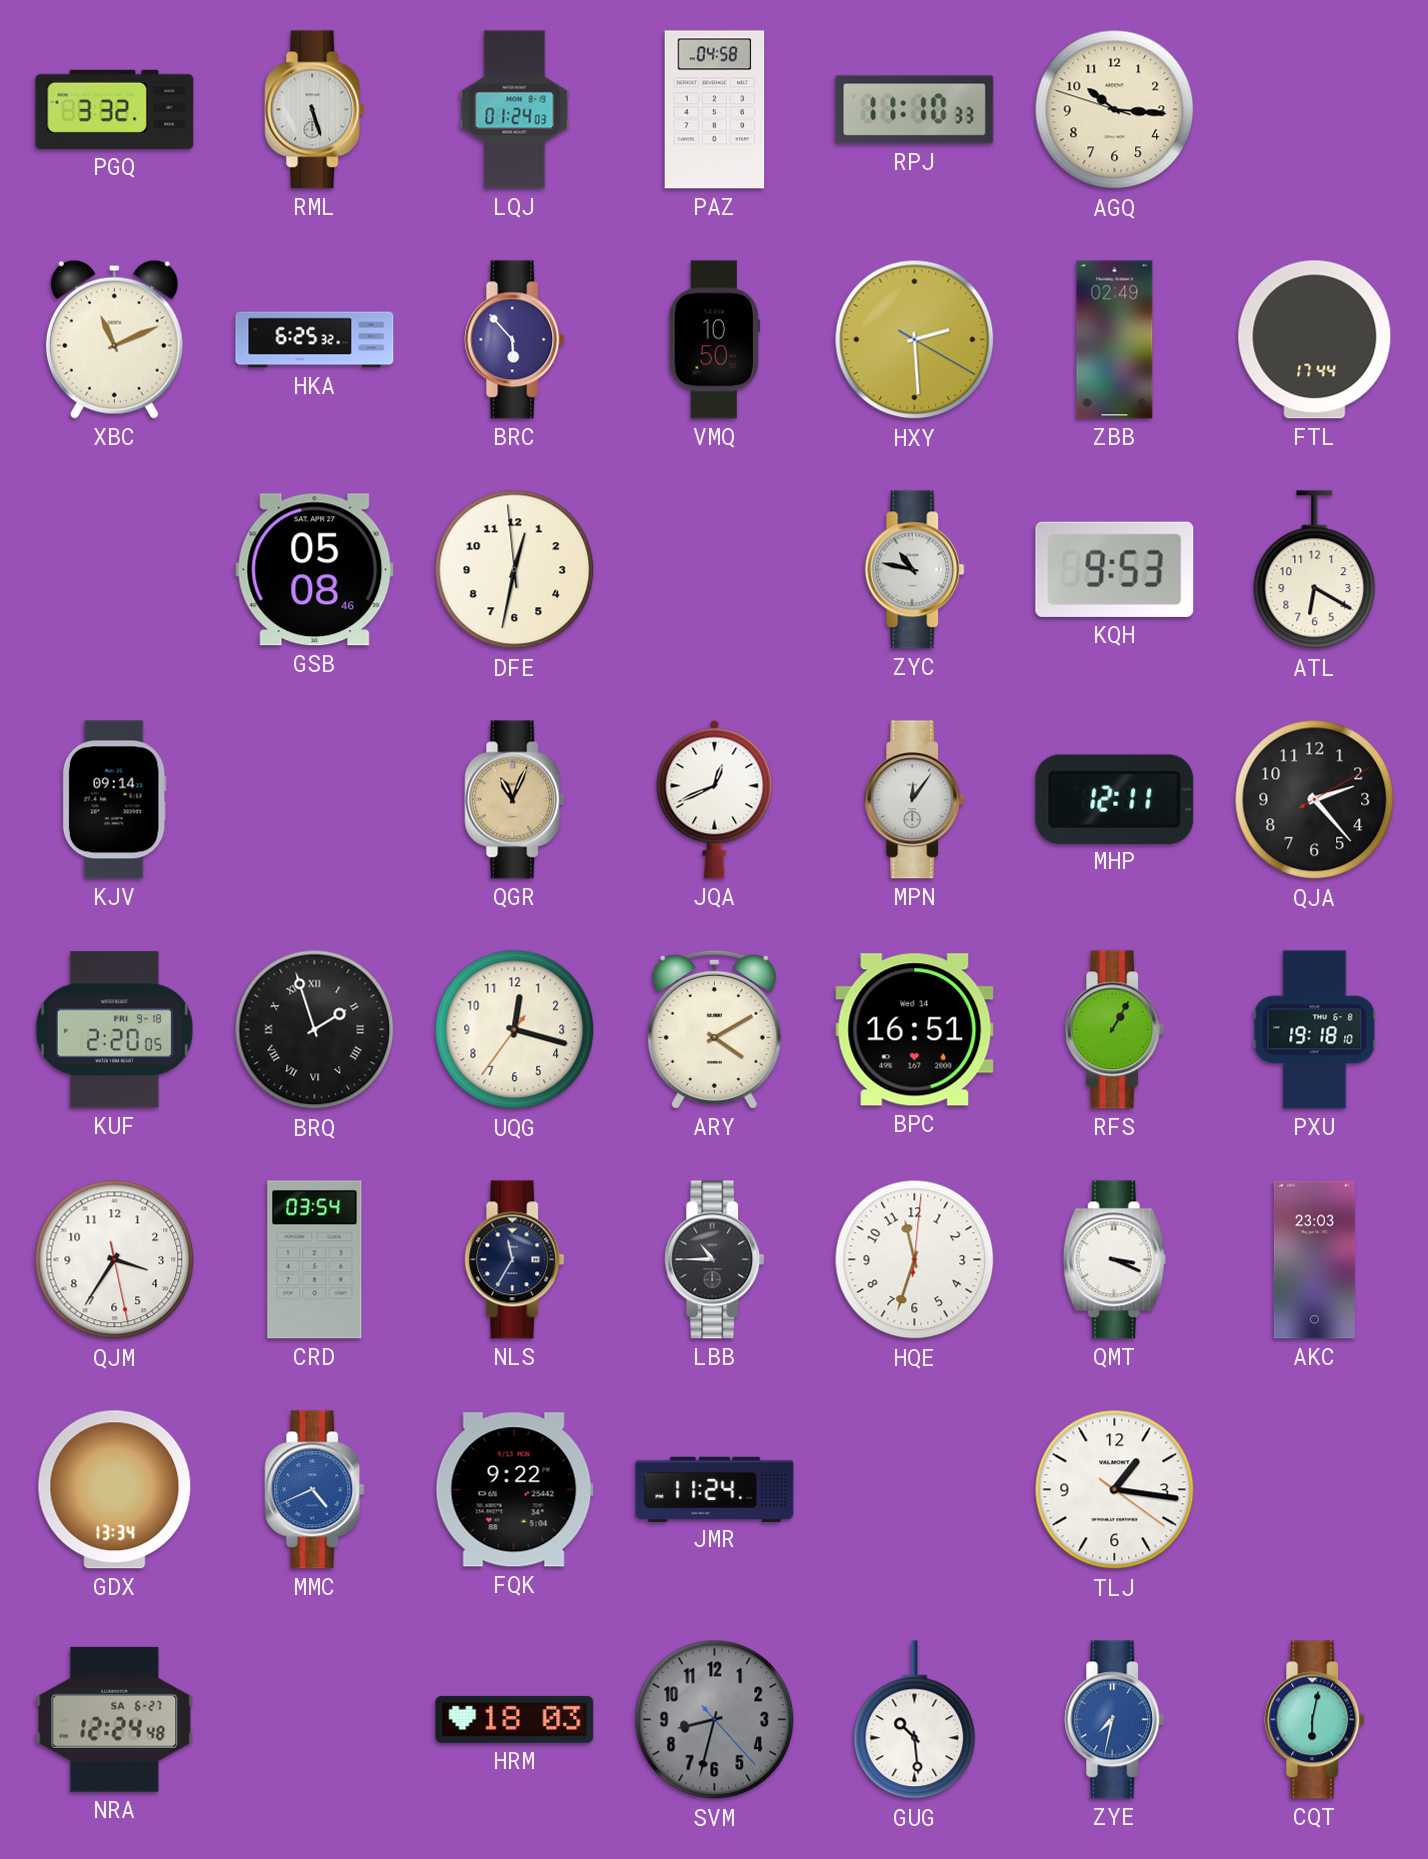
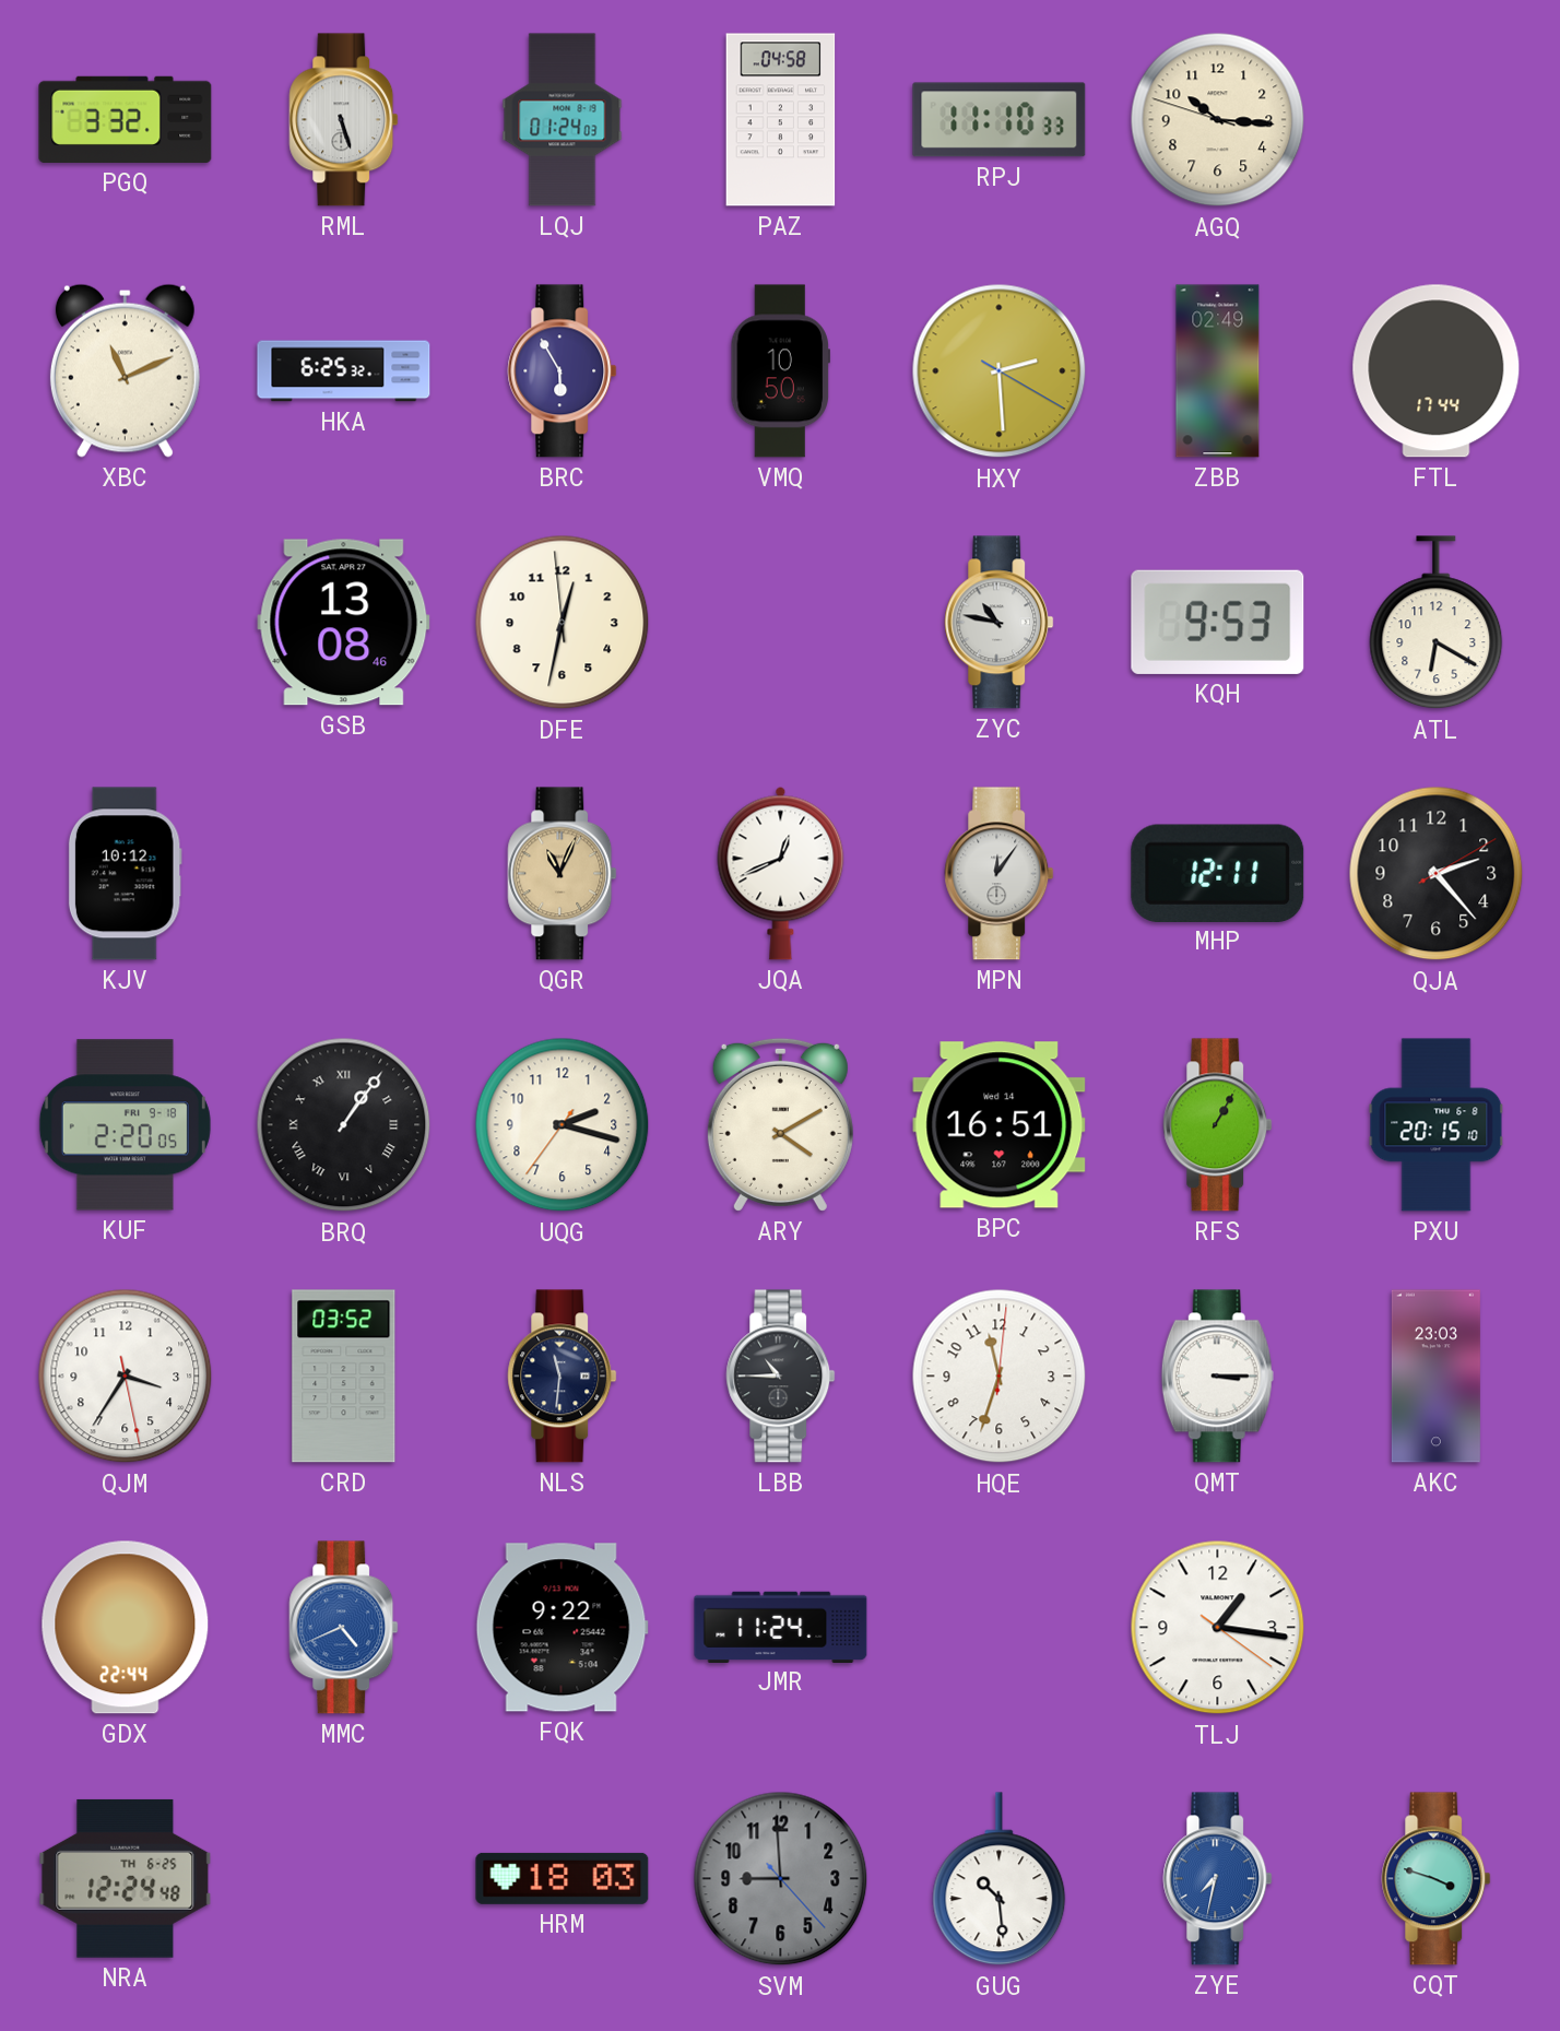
BRC: 5:53 -> 5:55
GSB: 05:08 -> 13:08
KJV: 09:14 -> 10:12
BRQ: 1:57 -> 1:06
UQG: 12:17 -> 2:17
PXU: 19:18 -> 20:15
CRD: 03:54 -> 03:52
NLS: 11:35 -> 11:31
QMT: 3:19 -> 3:15
GDX: 13:34 -> 22:44
NRA date: SA 6-27 -> TH 6-25
SVM: 8:32 -> 8:59
CQT: 6:02 -> 3:48
